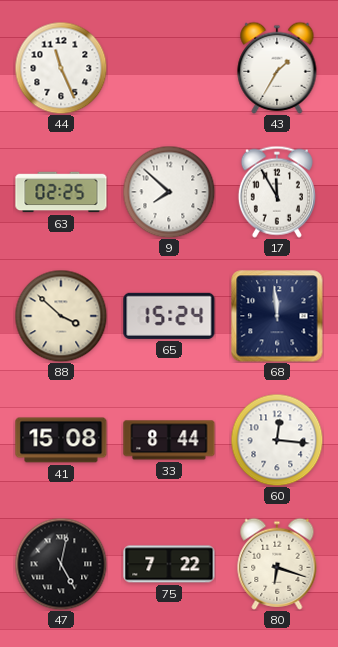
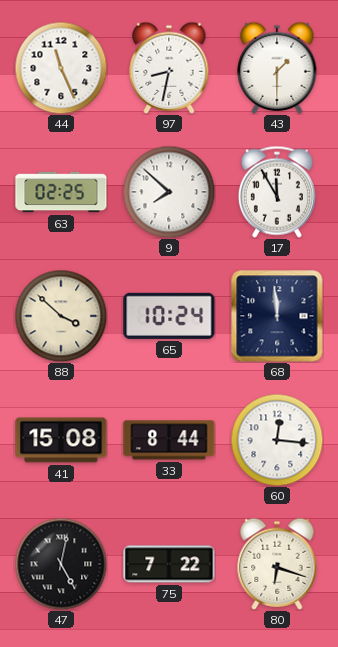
97: none -> 8:32
43: 1:35 -> 1:30
65: 15:24 -> 10:24
